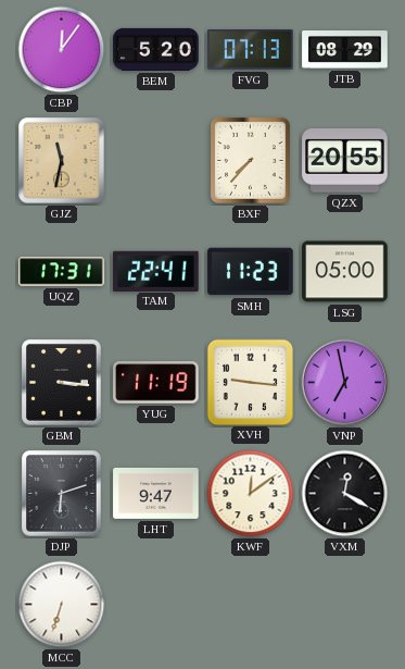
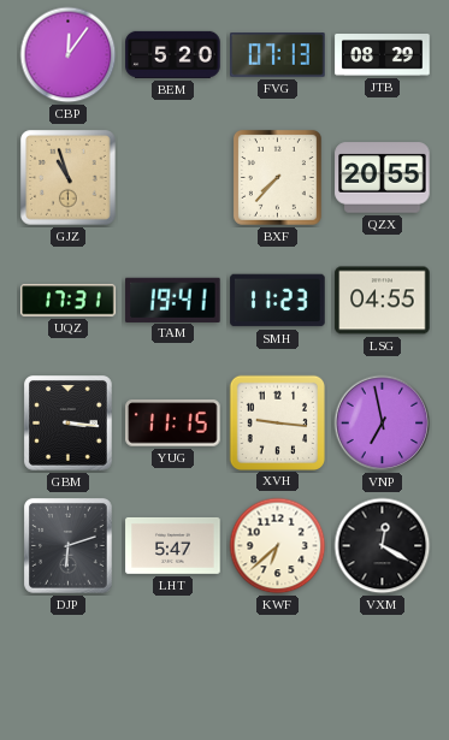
GJZ: 11:32 -> 10:57
TAM: 22:41 -> 19:41
LSG: 05:00 -> 04:55
YUG: 11:19 -> 11:15
LHT: 9:47 -> 5:47
KWF: 12:09 -> 6:38
MCC: 6:33 -> none
